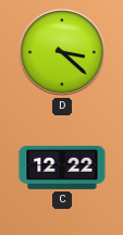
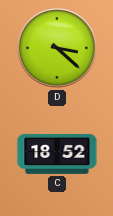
C: 12:22 -> 18:52
